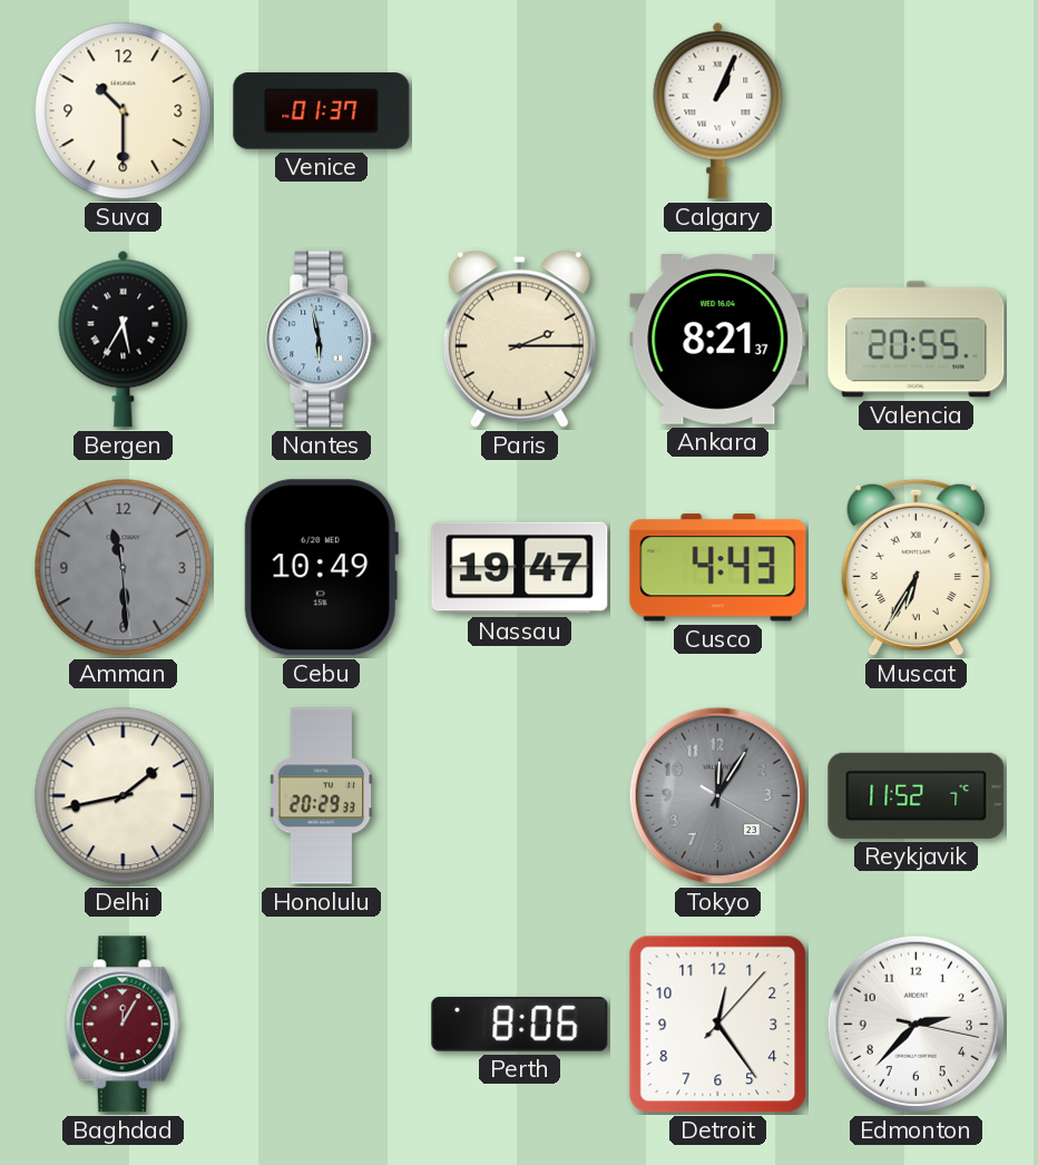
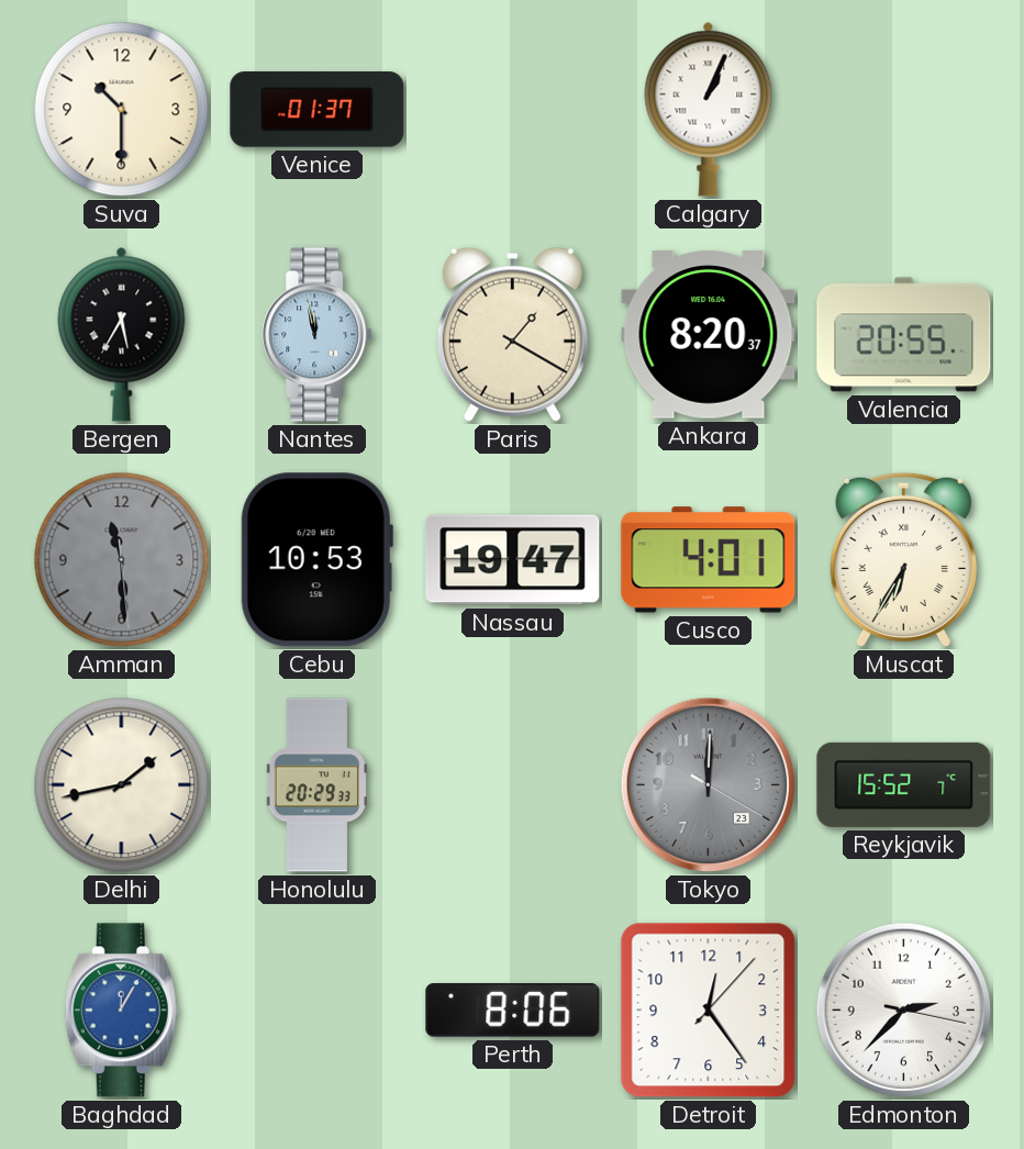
Nantes: 5:58 -> 11:58
Paris: 2:15 -> 1:20
Ankara: 8:21 -> 8:20
Cebu: 10:49 -> 10:53
Cusco: 4:43 -> 4:01
Tokyo: 12:05 -> 12:00
Reykjavik: 11:52 -> 15:52
Baghdad dial: burgundy -> blue
